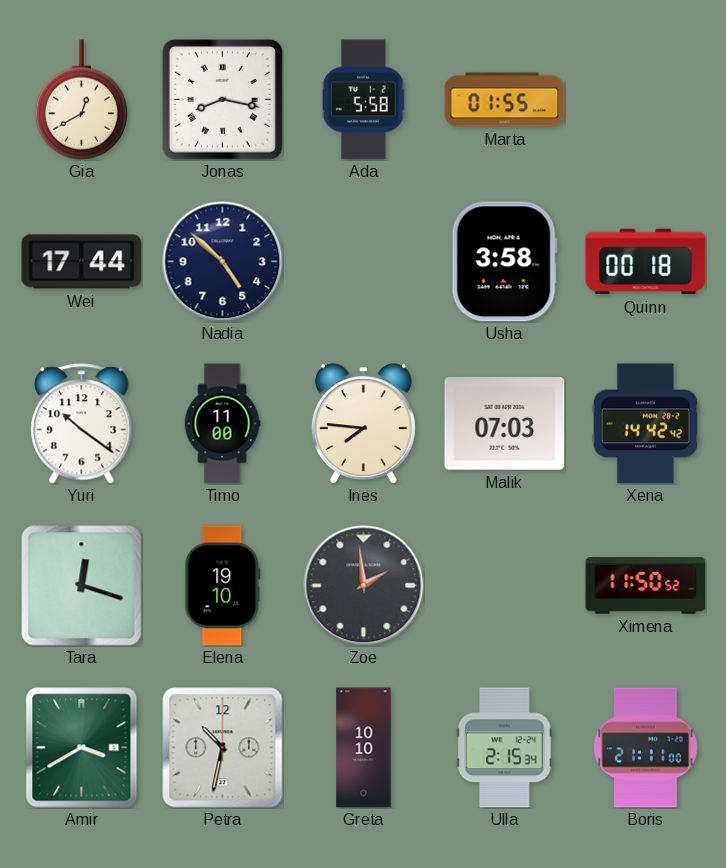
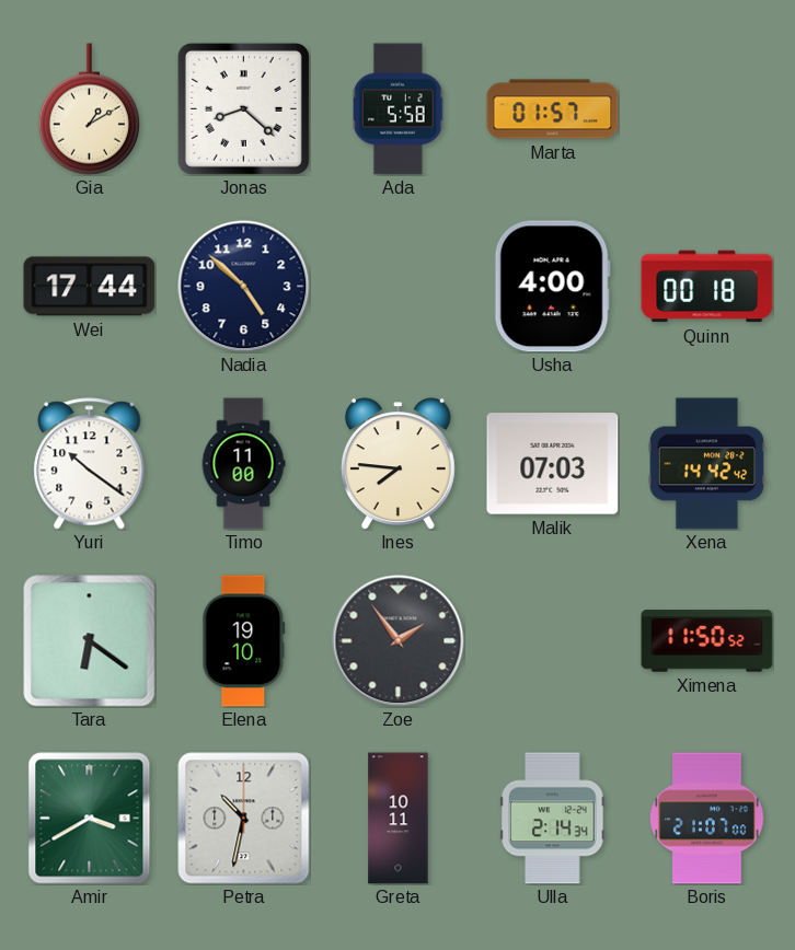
Gia: 12:40 -> 1:10
Jonas: 8:17 -> 8:22
Marta: 01:55 -> 01:57
Usha: 3:58 -> 4:00
Tara: 12:18 -> 6:21
Zoe: 1:59 -> 1:54
Greta: 10:10 -> 10:11
Ulla: 2:15 -> 2:14
Boris: 21:11 -> 21:07
